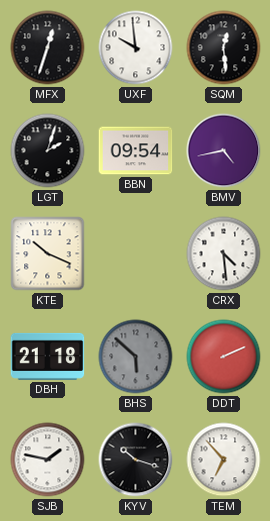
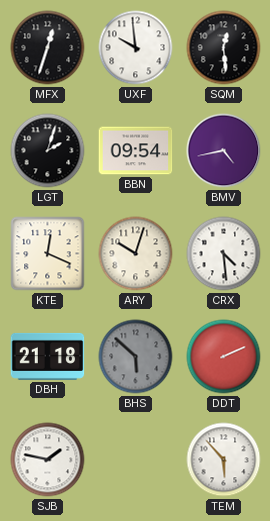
KTE: 10:19 -> 12:19
ARY: none -> 10:03
KYV: 10:18 -> none
TEM: 6:53 -> 5:53
